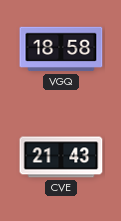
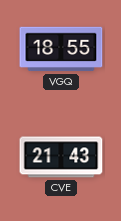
VGQ: 18:58 -> 18:55
